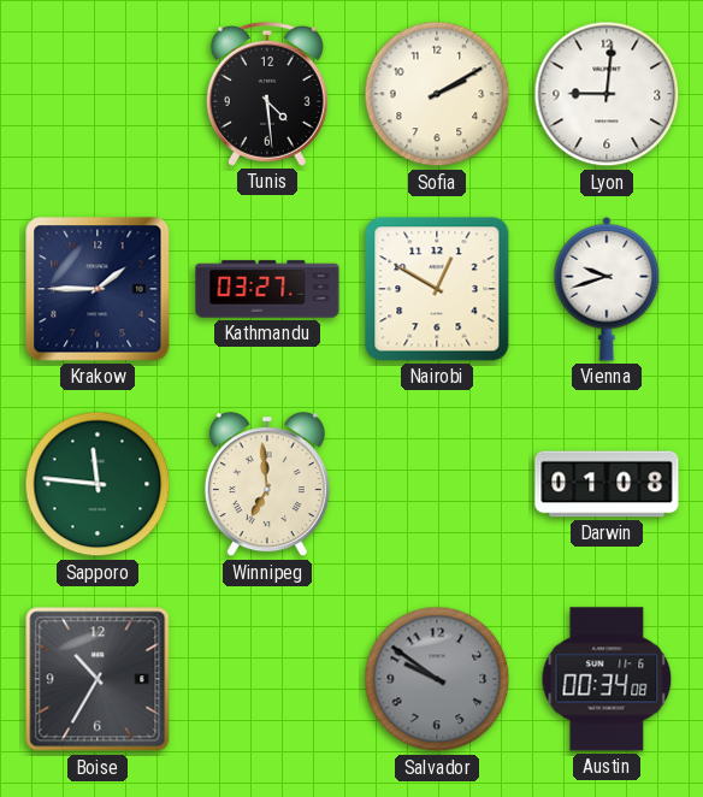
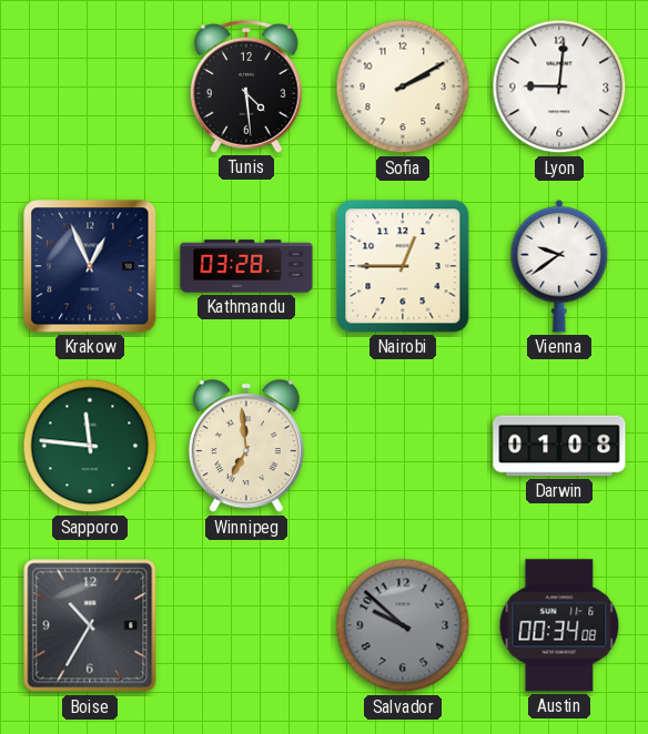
Krakow: 1:45 -> 12:56
Kathmandu: 03:27 -> 03:28
Nairobi: 12:50 -> 12:45
Vienna: 9:42 -> 9:39
Salvador: 9:51 -> 9:52
